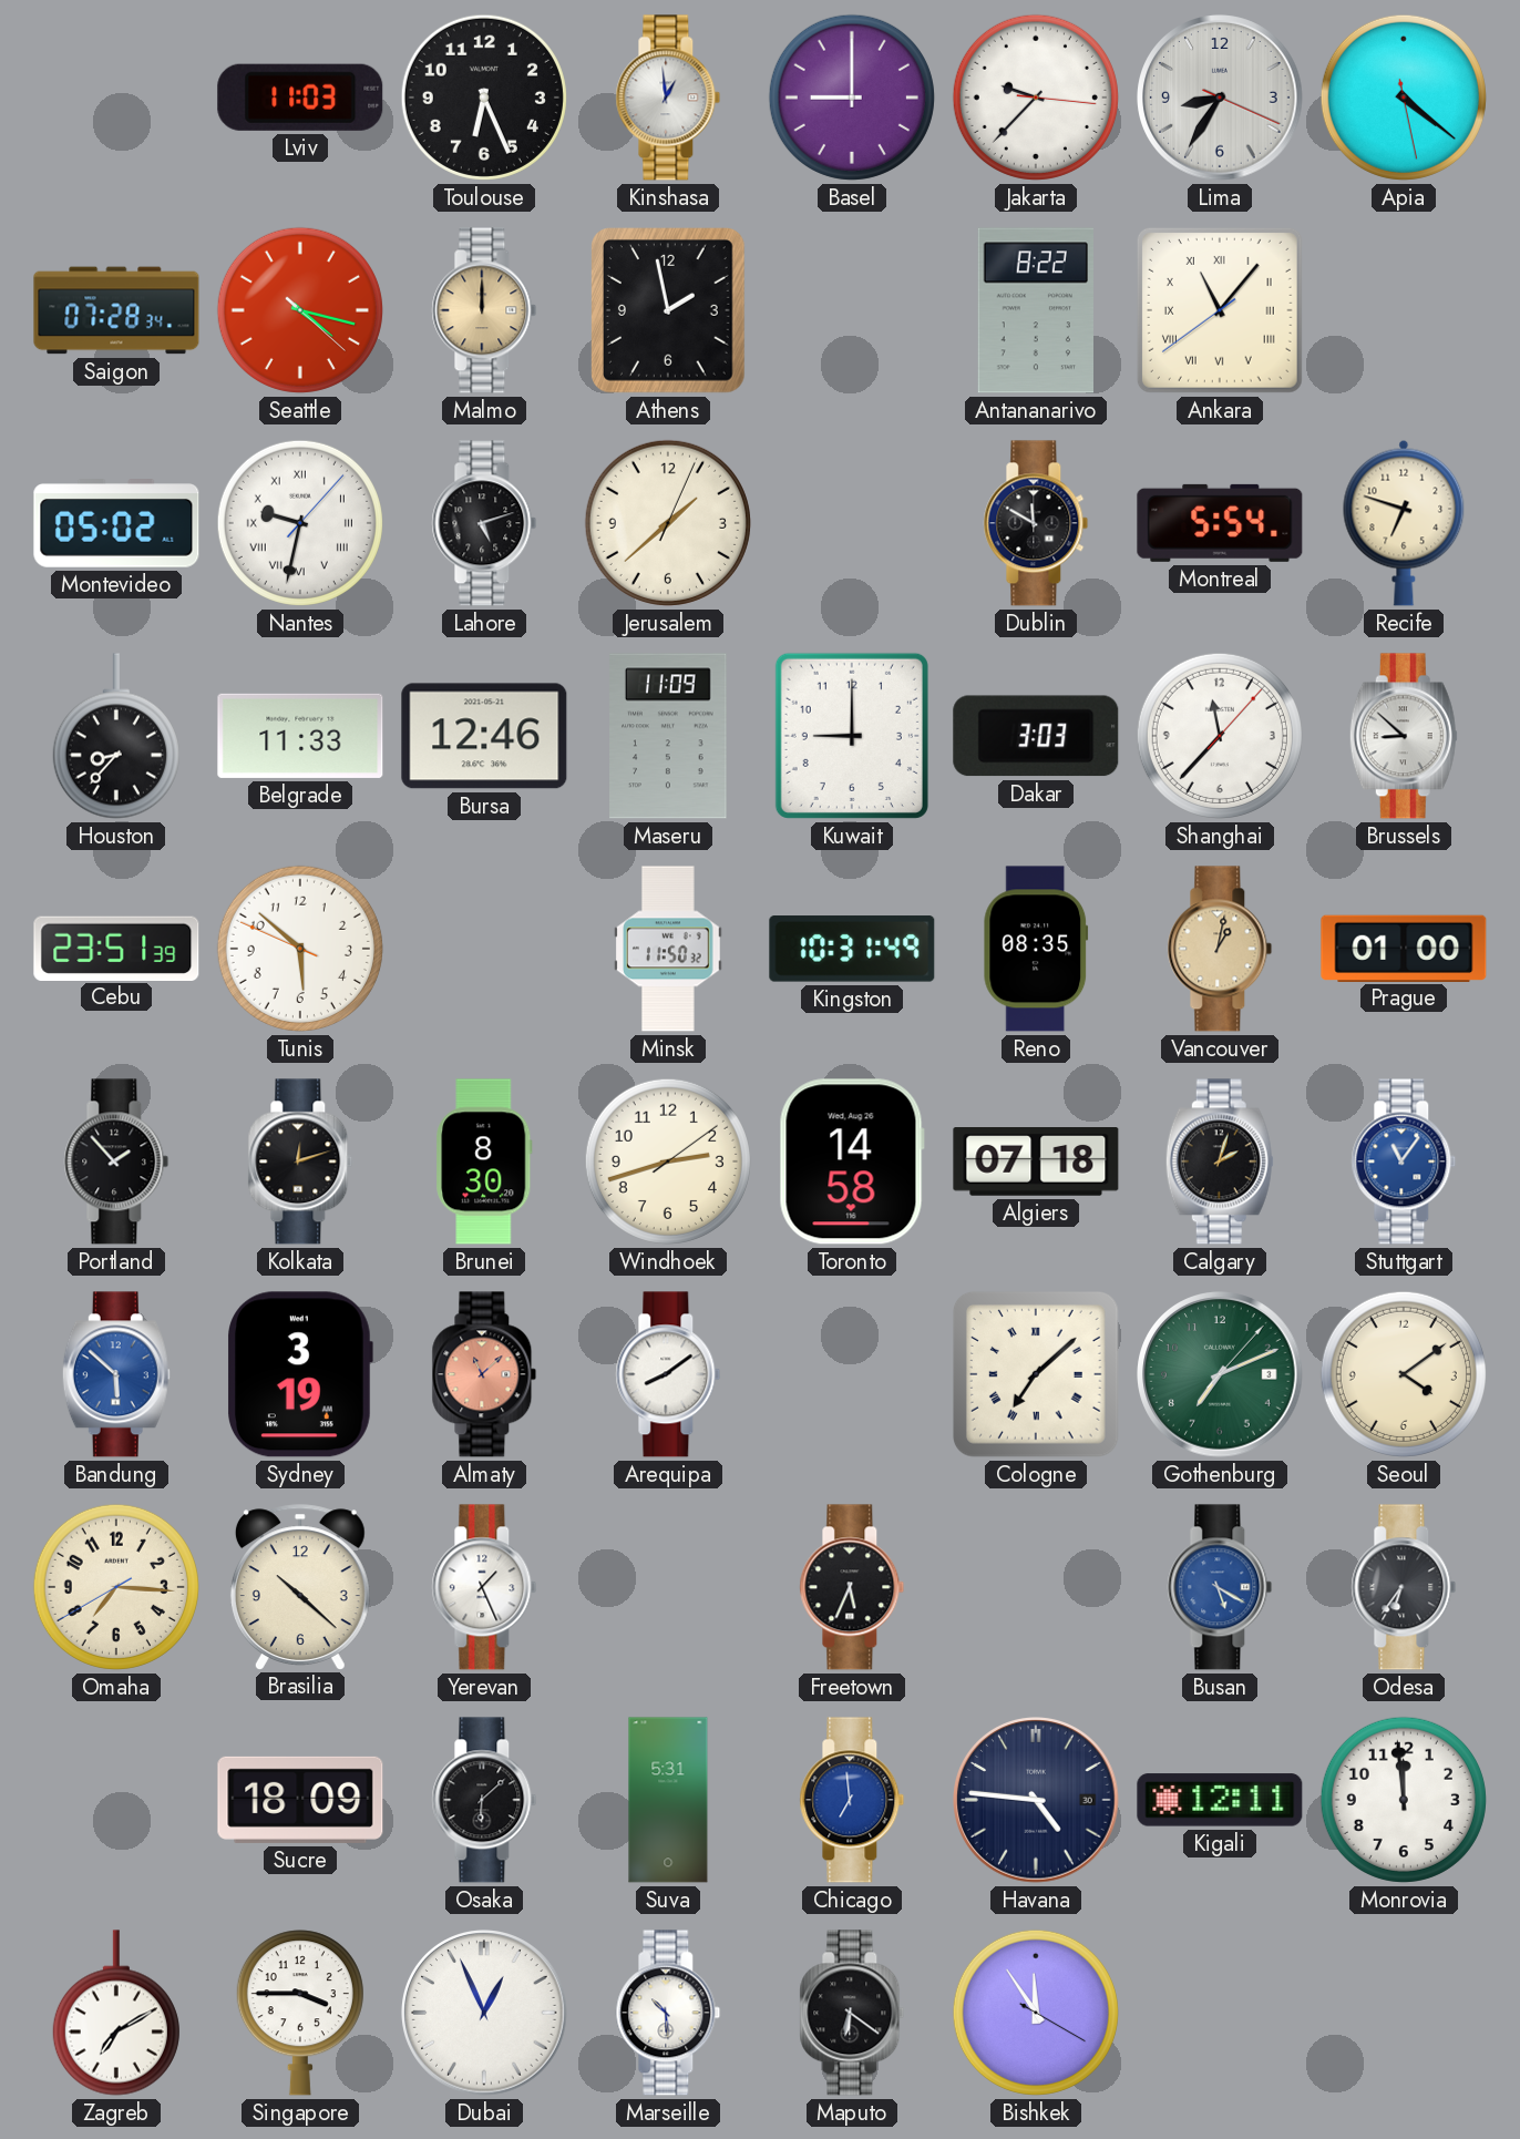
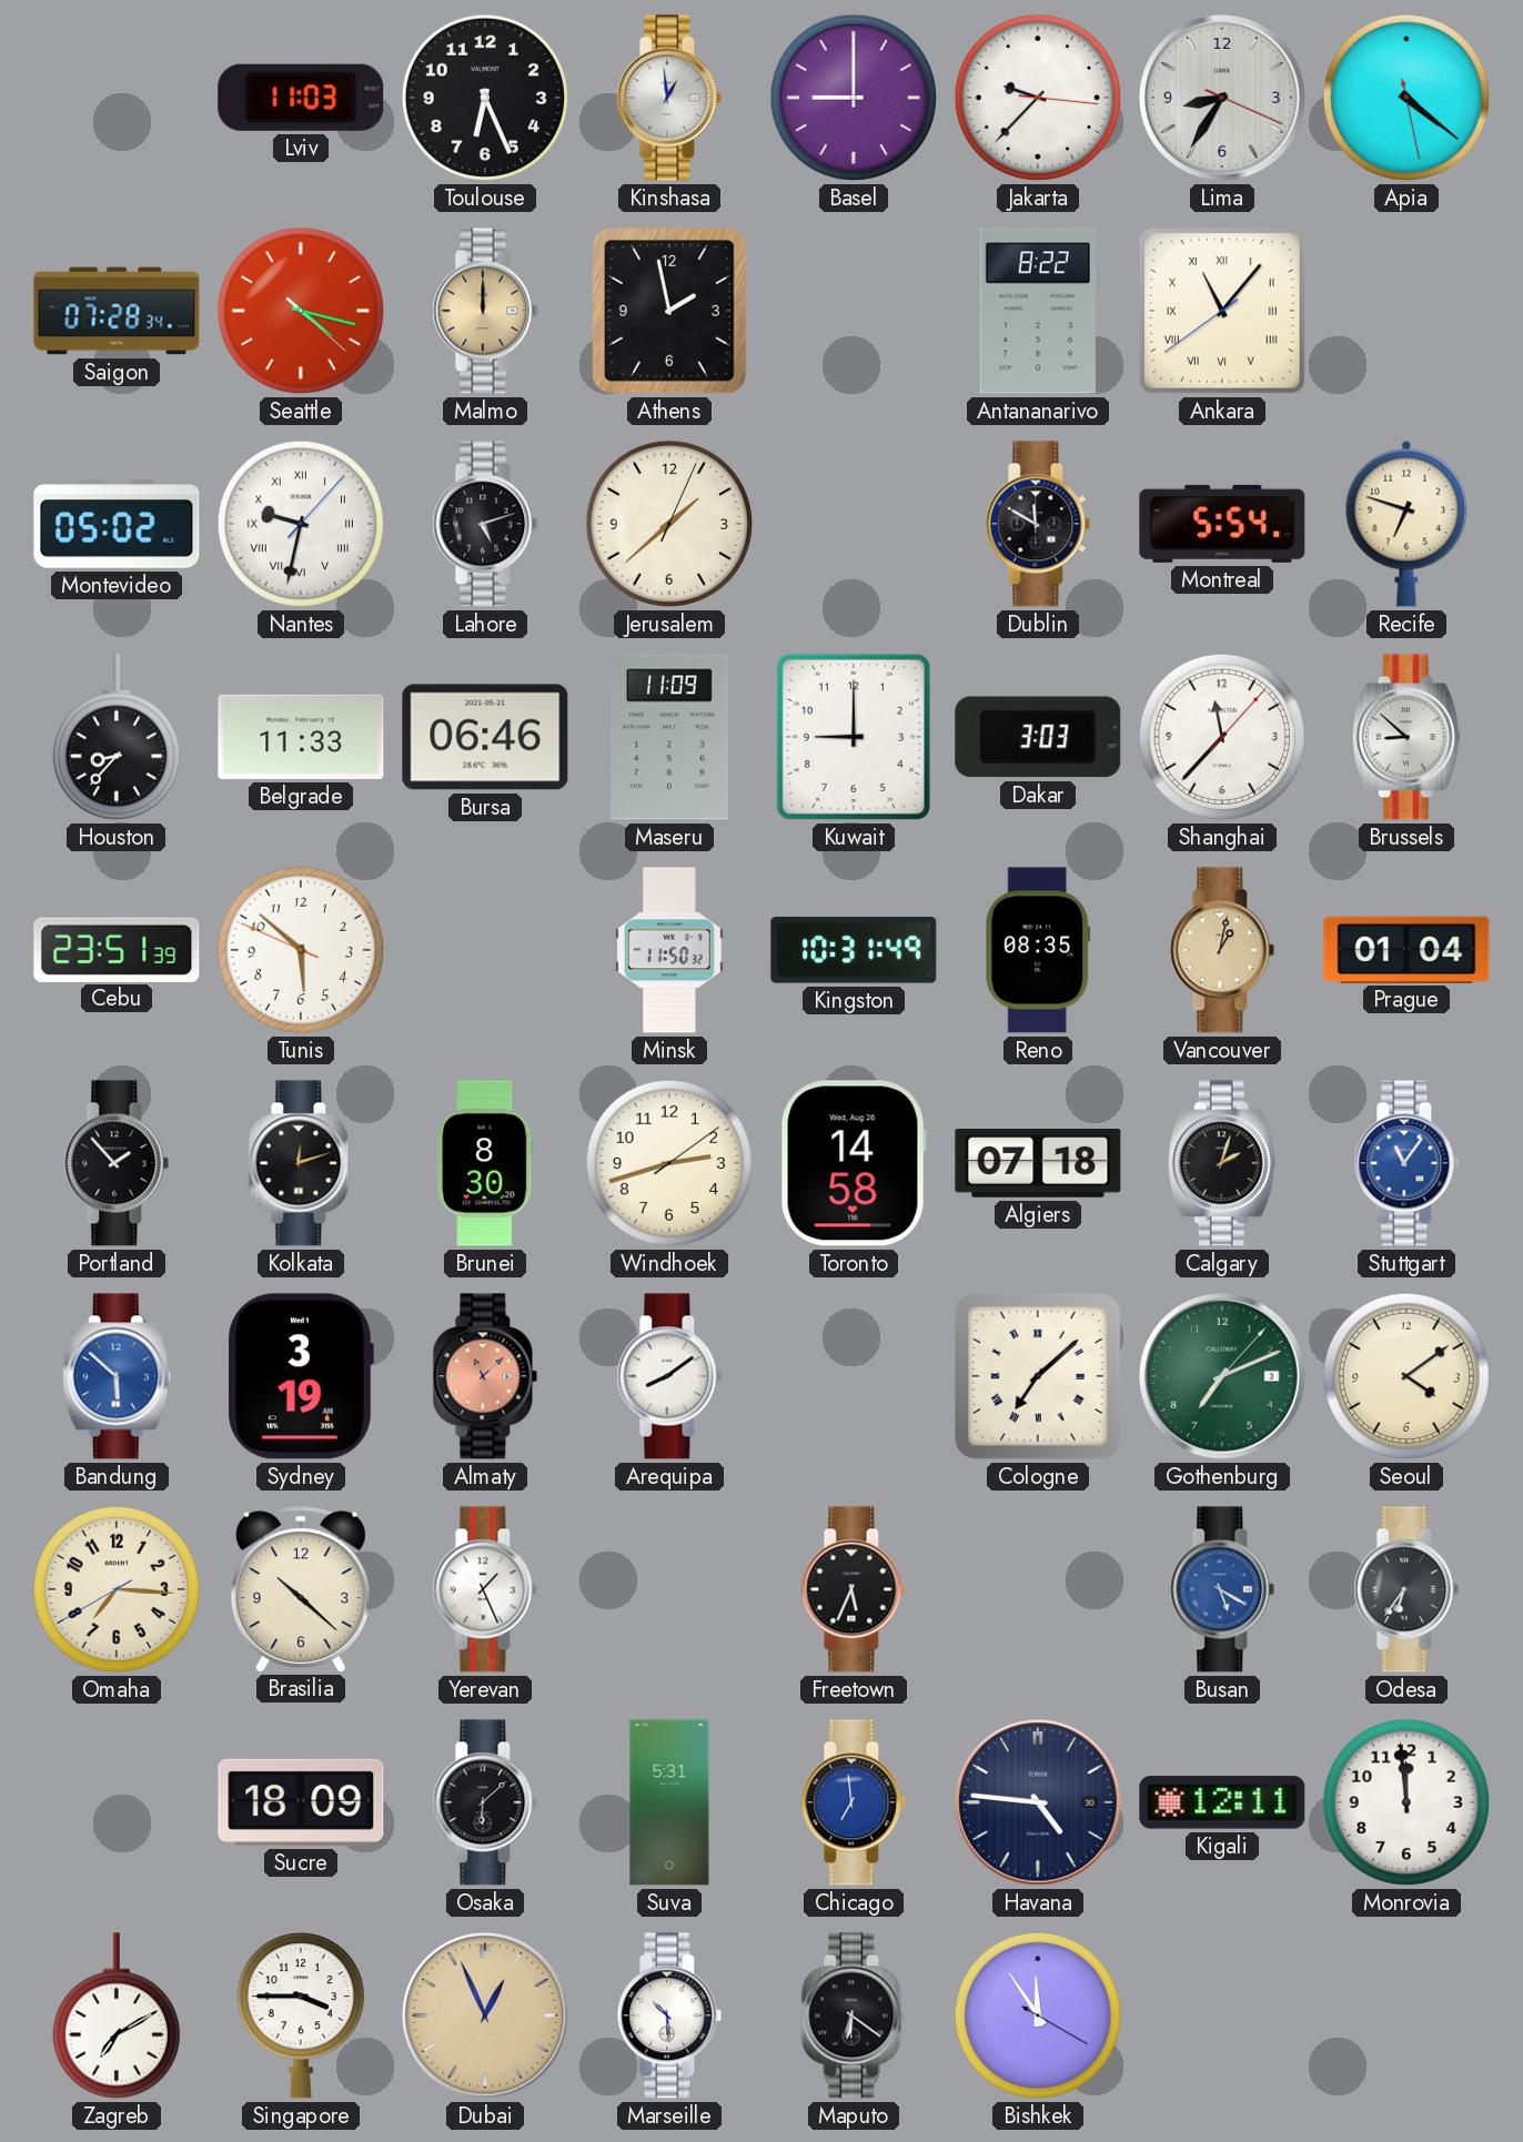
Bursa: 12:46 -> 06:46
Prague: 01:00 -> 01:04
Dubai dial: white -> champagne
